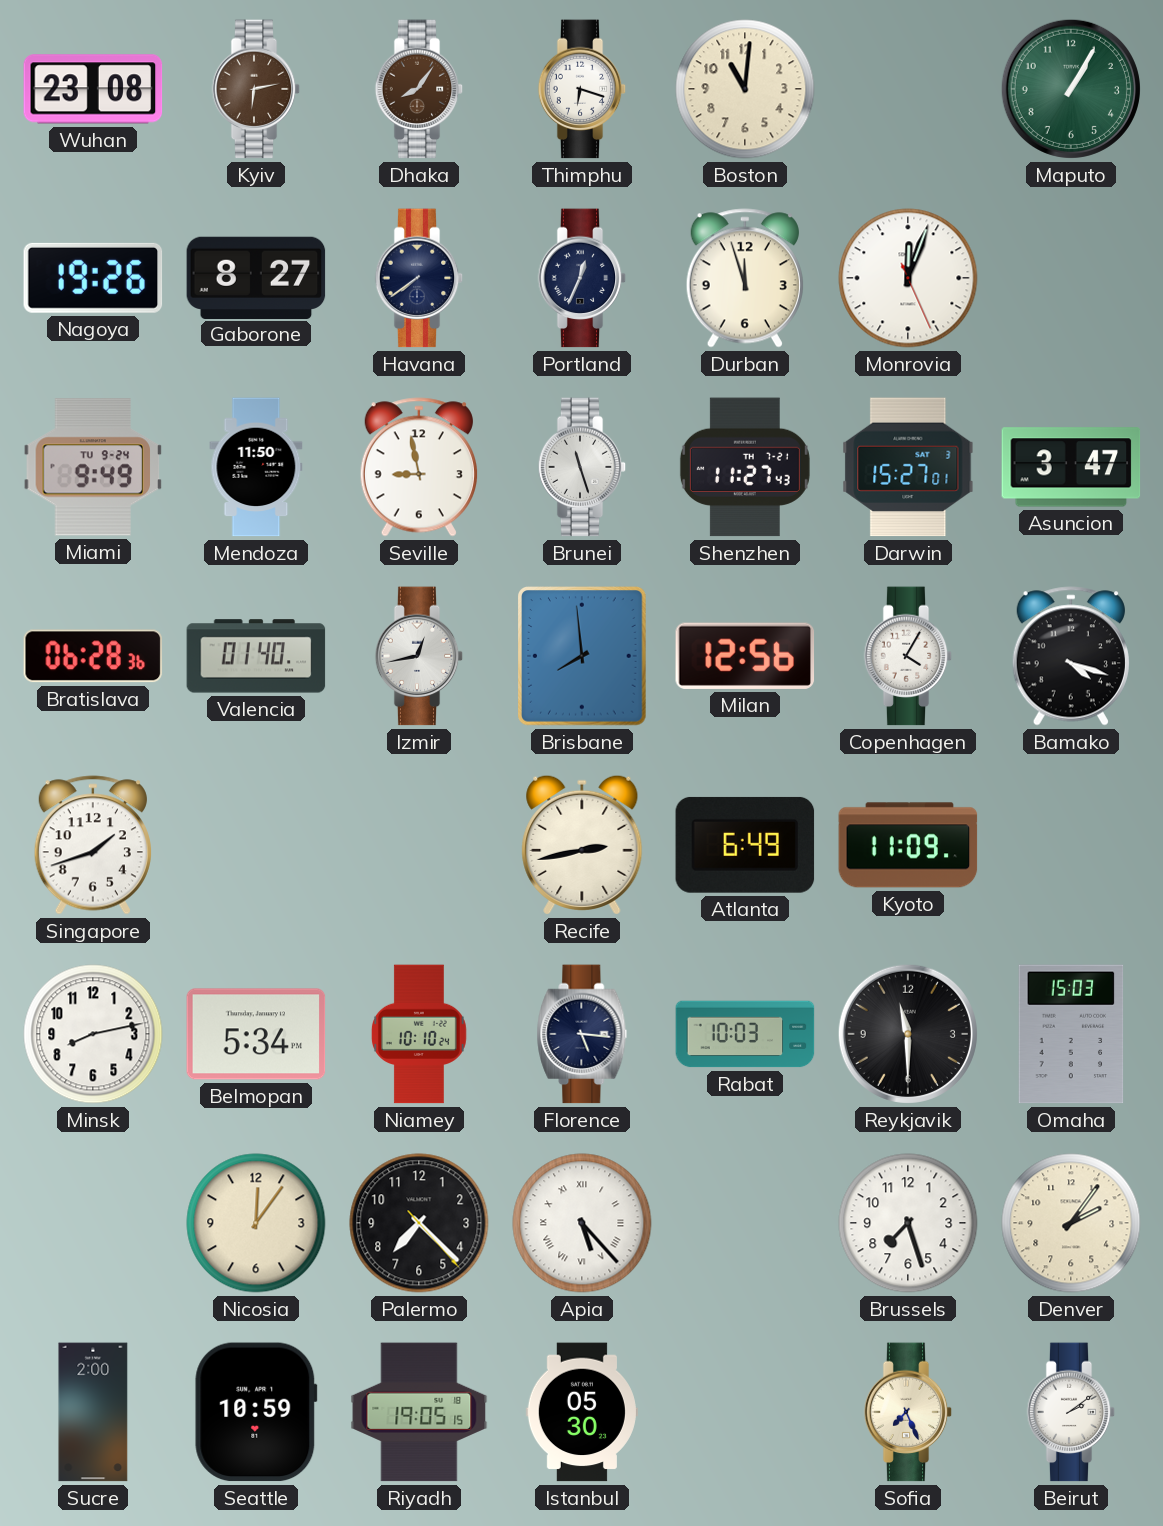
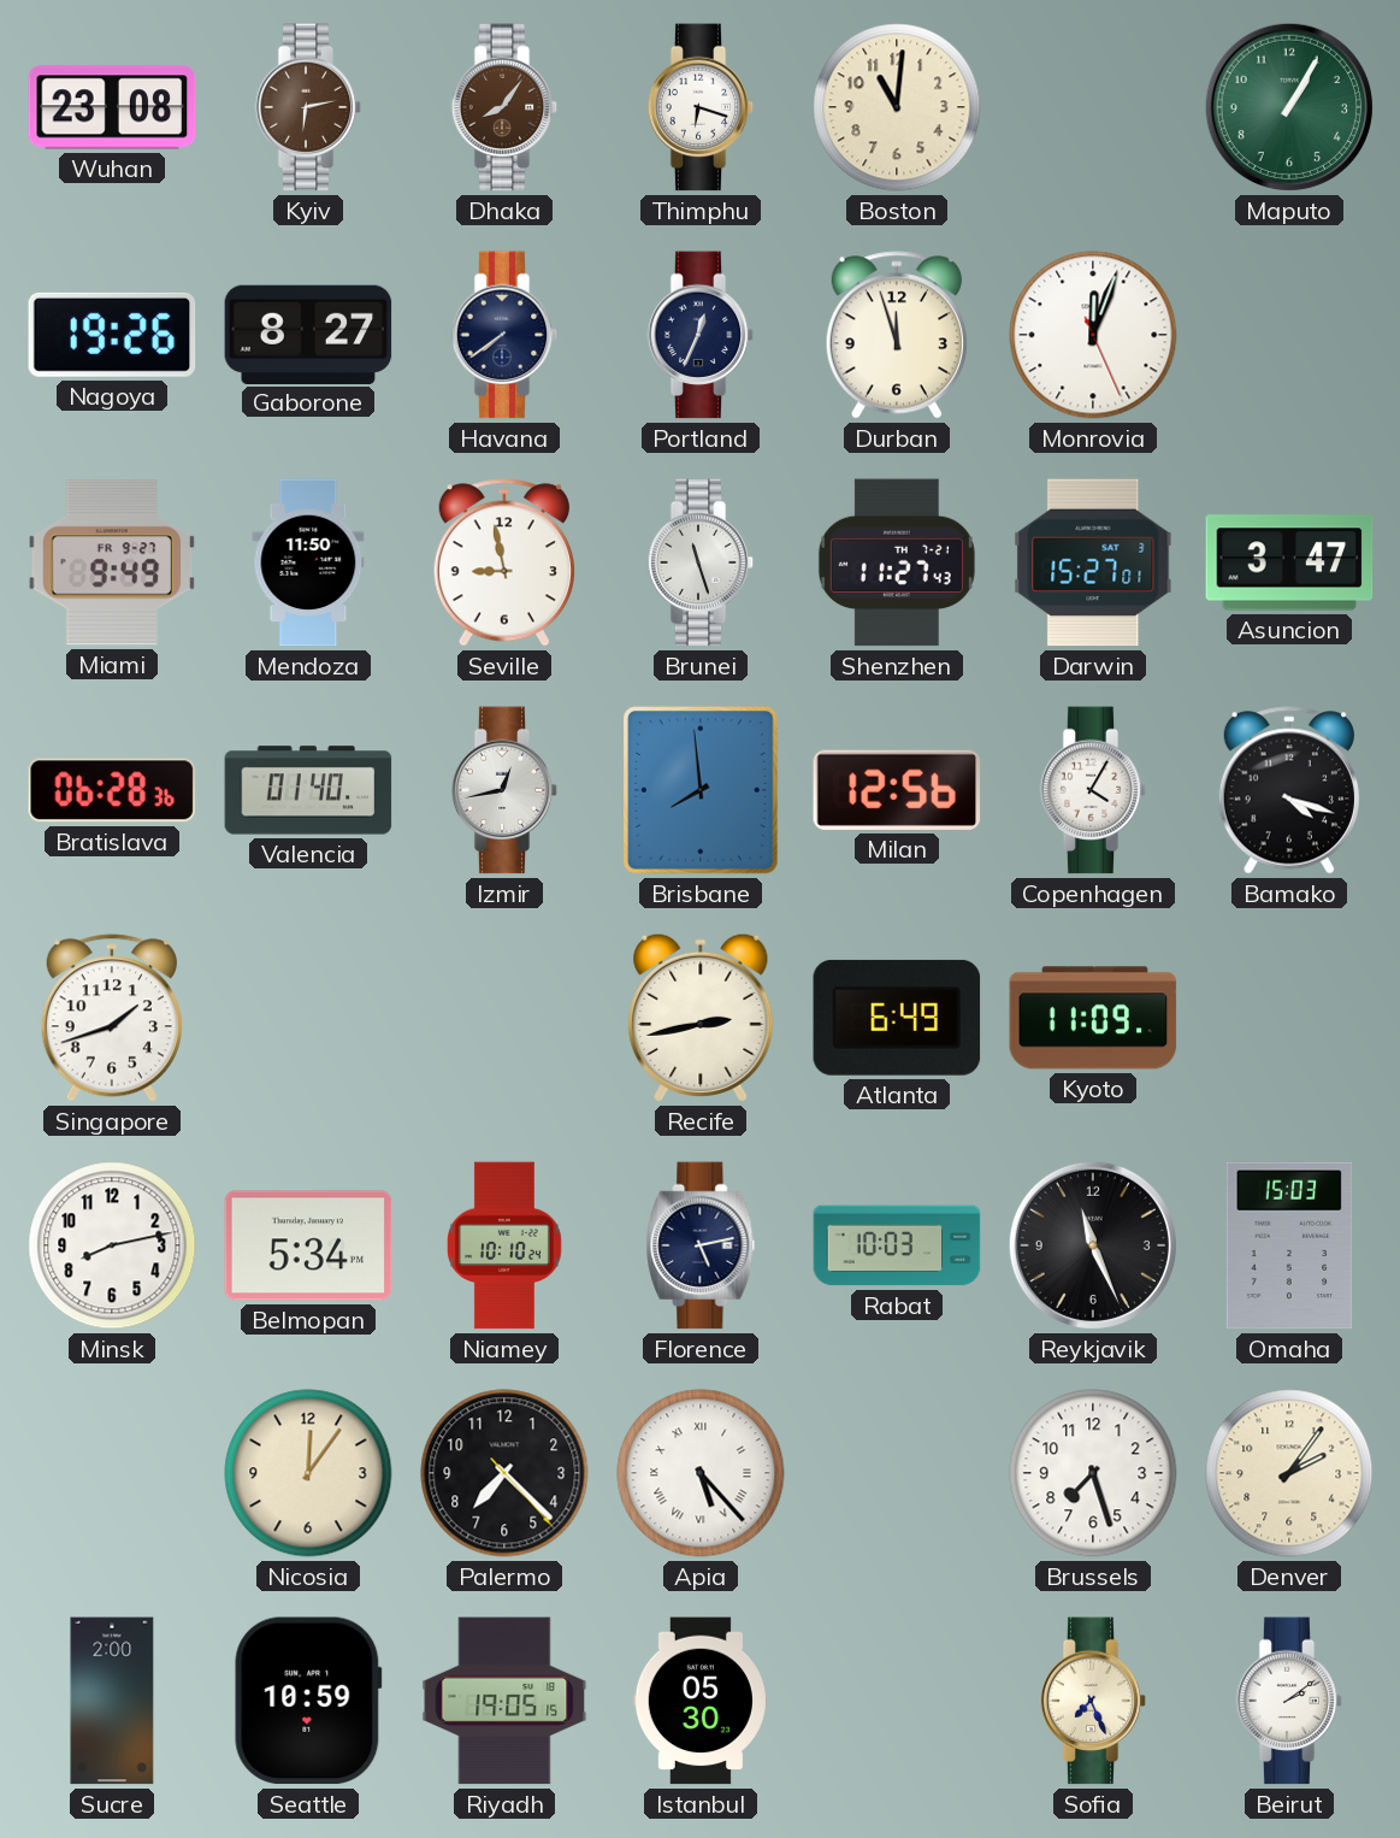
Miami date: TU 9-24 -> FR 9-27
Florence: 5:16 -> 5:13
Reykjavik: 11:30 -> 11:26
